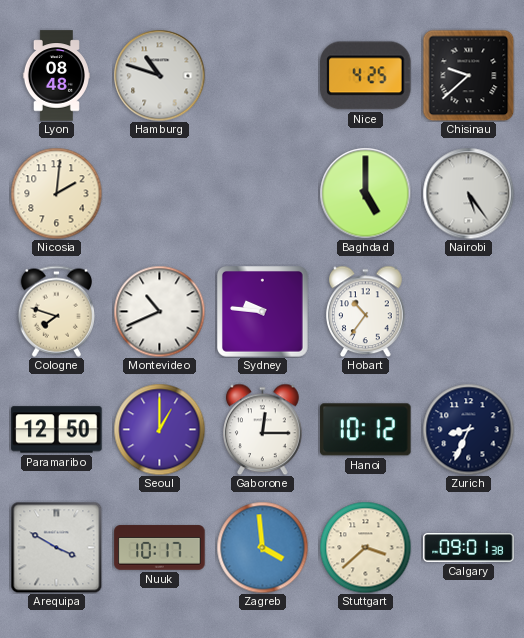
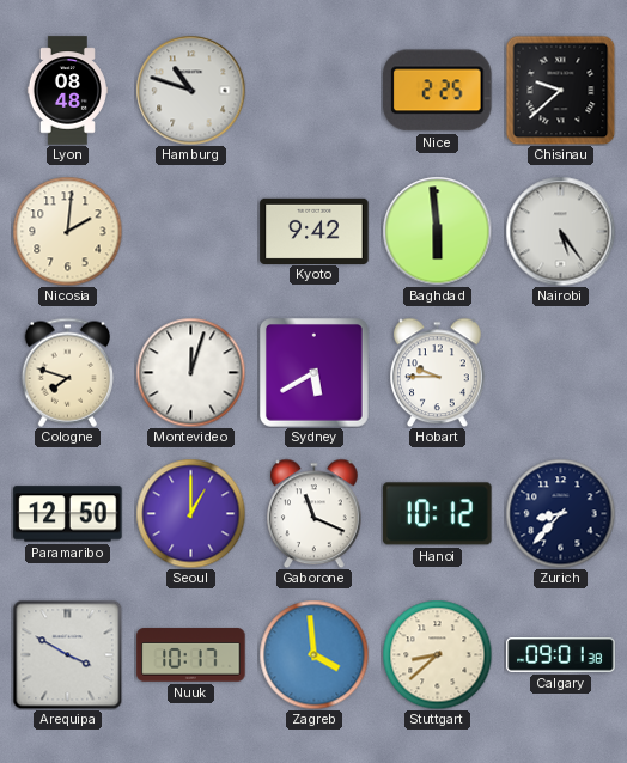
Nice: 4:25 -> 2:25
Kyoto: none -> 9:42
Baghdad: 5:00 -> 5:59
Montevideo: 10:41 -> 12:03
Sydney: 9:46 -> 5:40
Hobart: 10:36 -> 9:45
Gaborone: 12:15 -> 11:19
Zurich: 8:34 -> 8:37
Stuttgart: 3:38 -> 8:38
